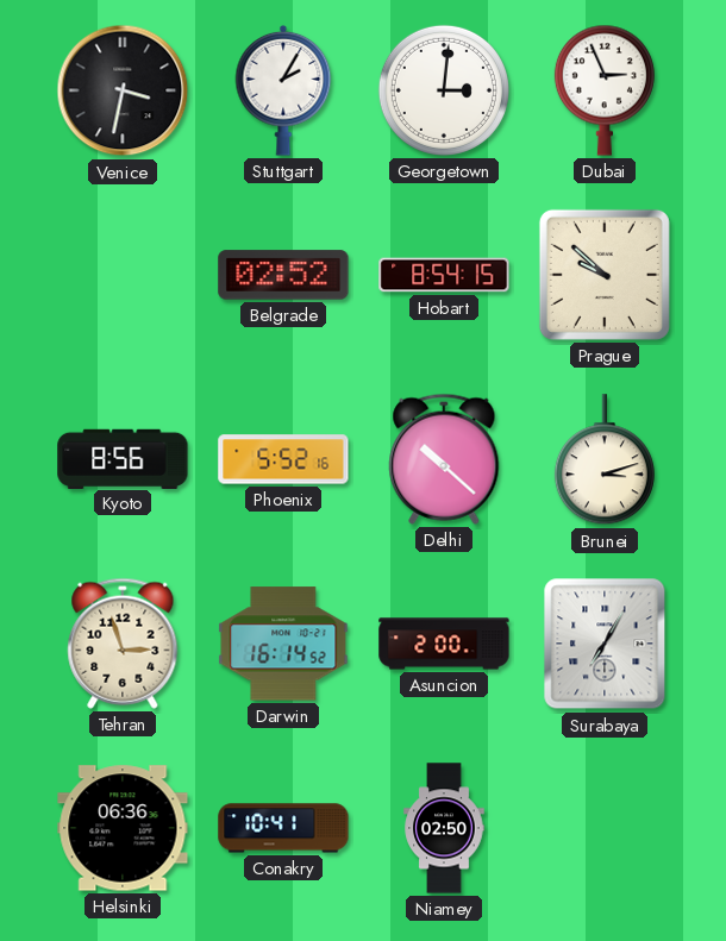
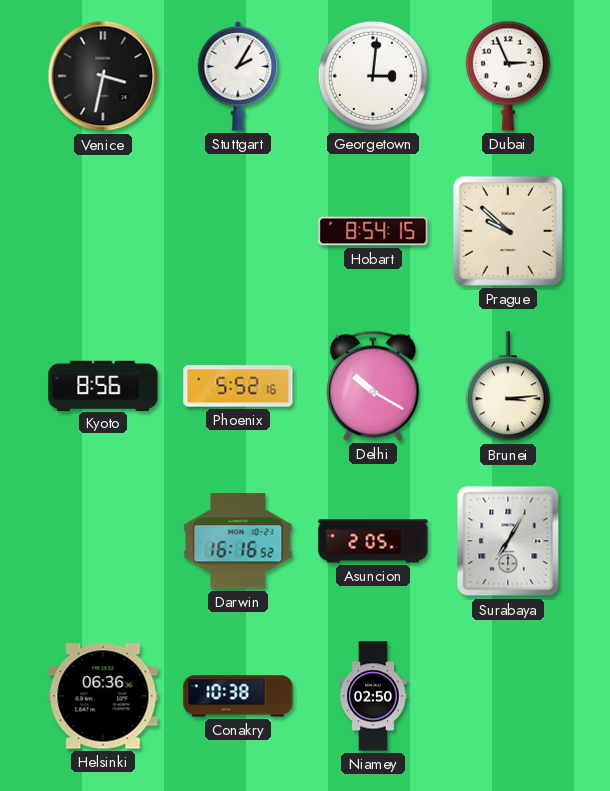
Belgrade: 02:52 -> none
Delhi: 10:22 -> 10:20
Brunei: 3:12 -> 3:14
Tehran: 2:57 -> none
Darwin: 16:14 -> 16:16
Asuncion: 2:00 -> 2:05
Conakry: 10:41 -> 10:38
